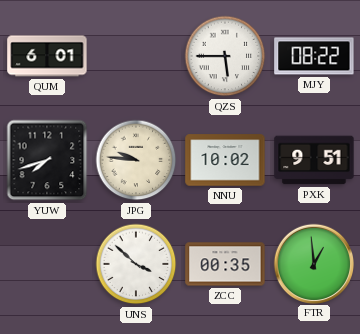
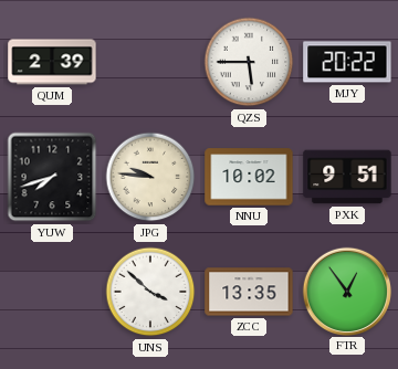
QUM: 6:01 -> 2:39
MJY: 08:22 -> 20:22
ZCC: 00:35 -> 13:35
FTR: 12:59 -> 12:54
